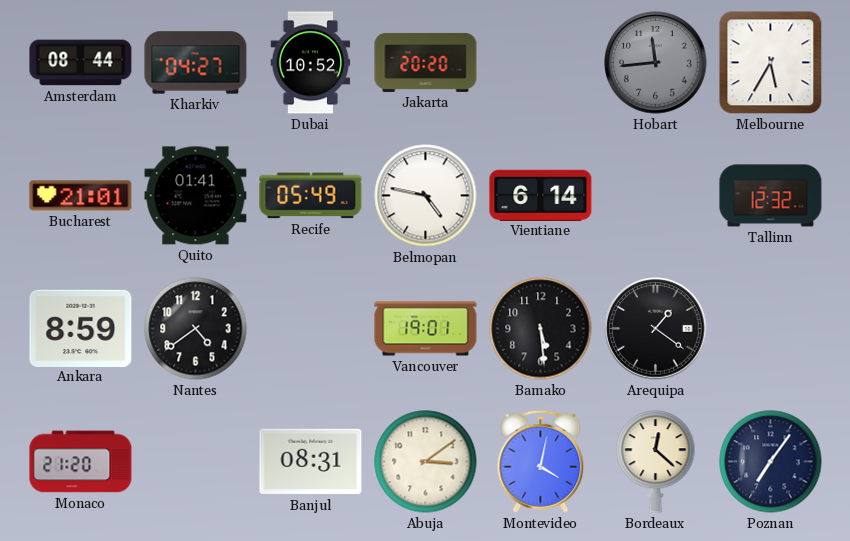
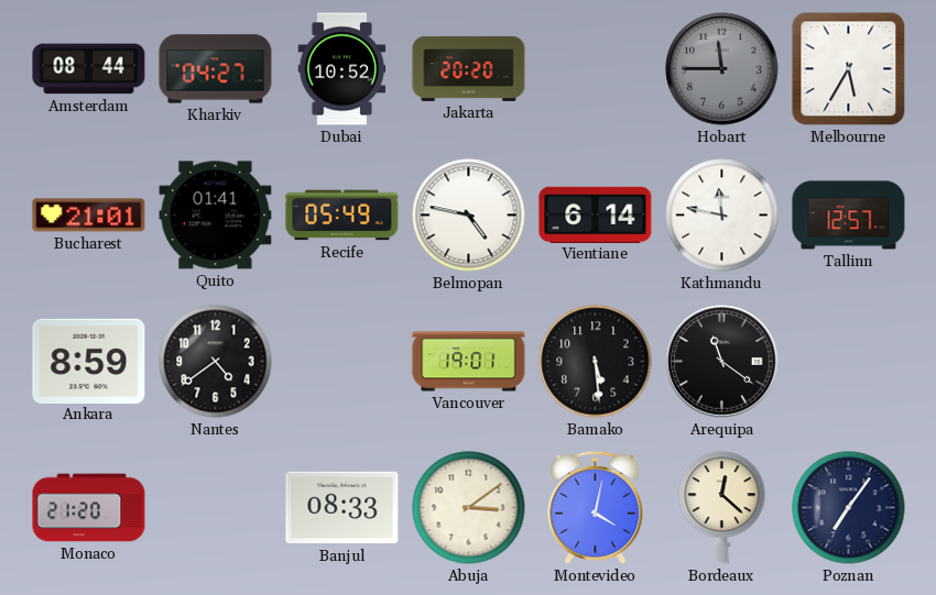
Hobart: 11:44 -> 11:45
Kathmandu: none -> 11:47
Tallinn: 12:32 -> 12:57
Arequipa: 1:21 -> 11:21
Banjul: 08:31 -> 08:33
